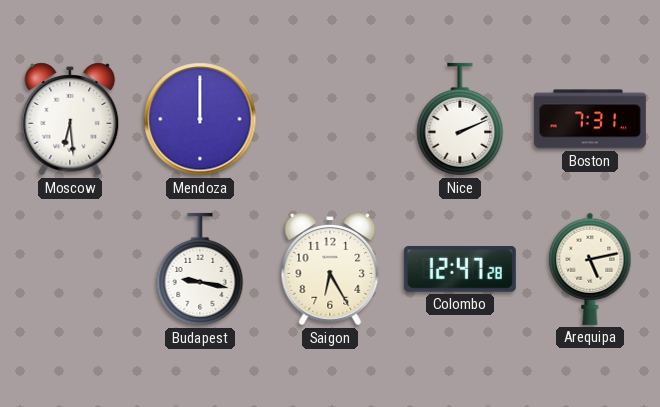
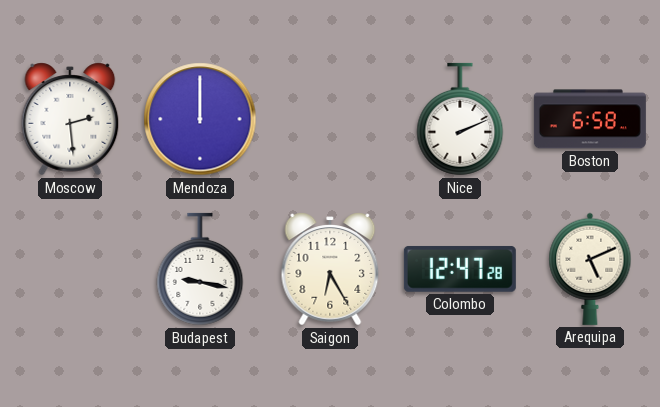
Moscow: 6:29 -> 2:29
Boston: 7:31 -> 6:58
Arequipa: 5:13 -> 5:11
